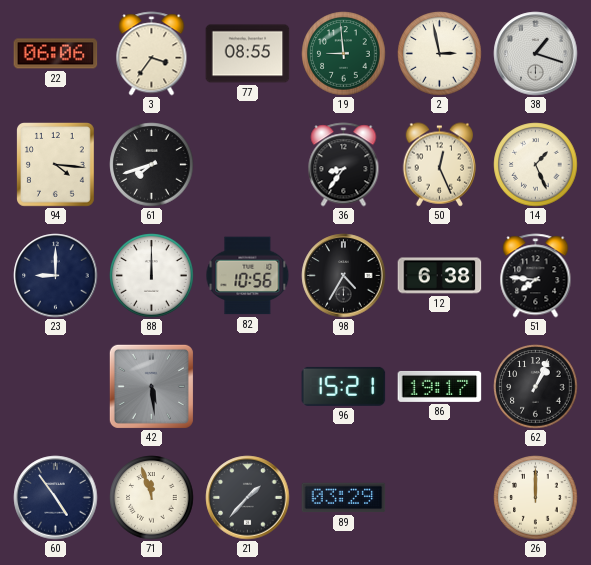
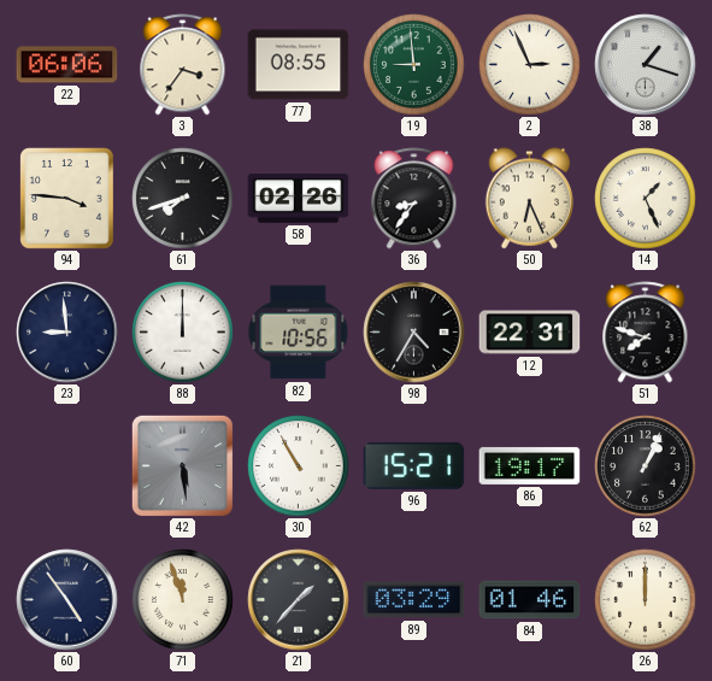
2: 2:58 -> 2:56
94: 4:16 -> 3:46
58: none -> 02:26
50: 12:26 -> 6:26
23: 9:00 -> 8:59
12: 6:38 -> 22:31
51: 7:46 -> 7:48
30: none -> 10:55
84: none -> 01:46
